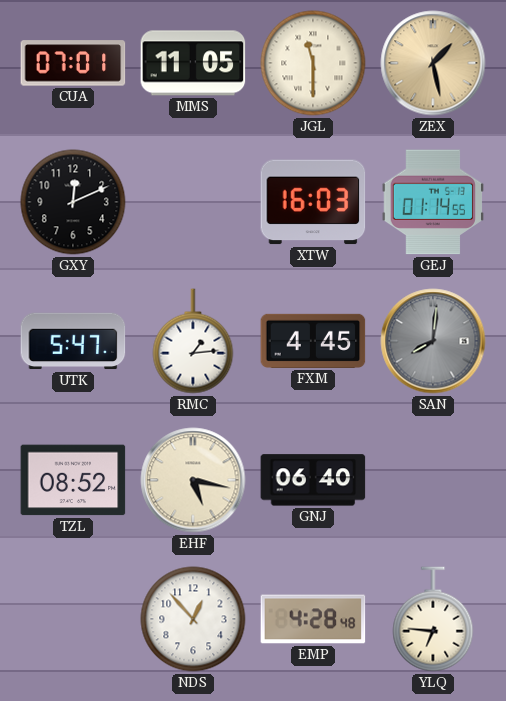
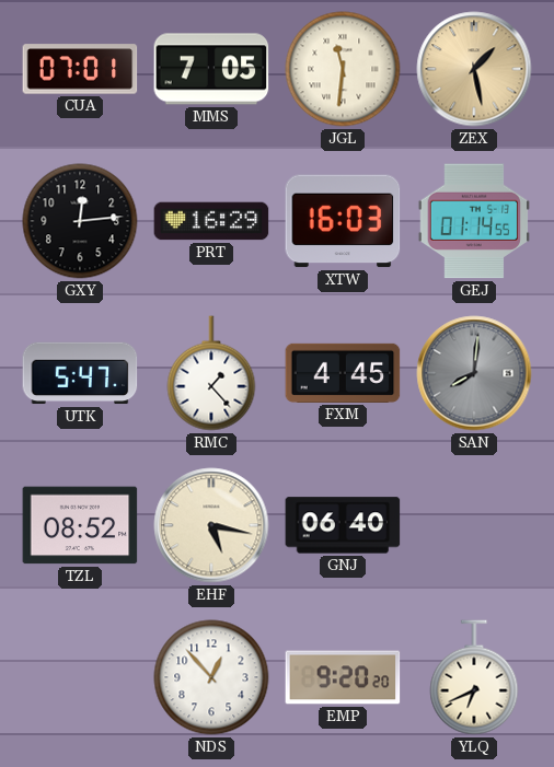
MMS: 11:05 -> 7:05
JGL: 11:30 -> 11:31
GXY: 12:11 -> 12:14
PRT: none -> 16:29
RMC: 1:14 -> 1:23
EMP: 4:28 -> 9:20
YLQ: 6:46 -> 6:41
